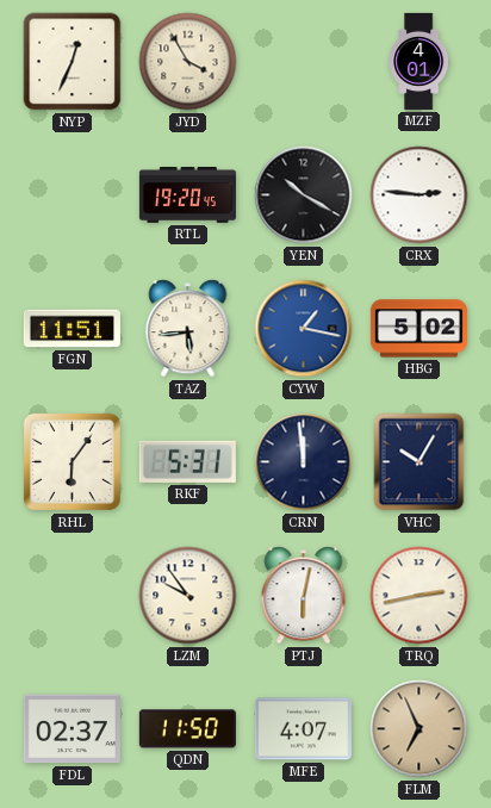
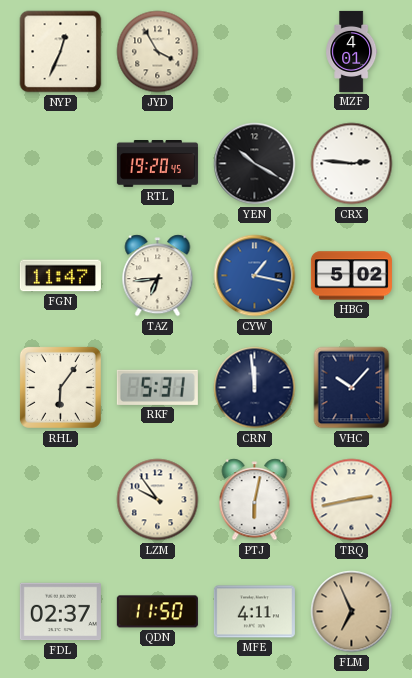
FGN: 11:51 -> 11:47
TAZ: 5:44 -> 6:44
VHC: 10:05 -> 10:07
MFE: 4:07 -> 4:11
